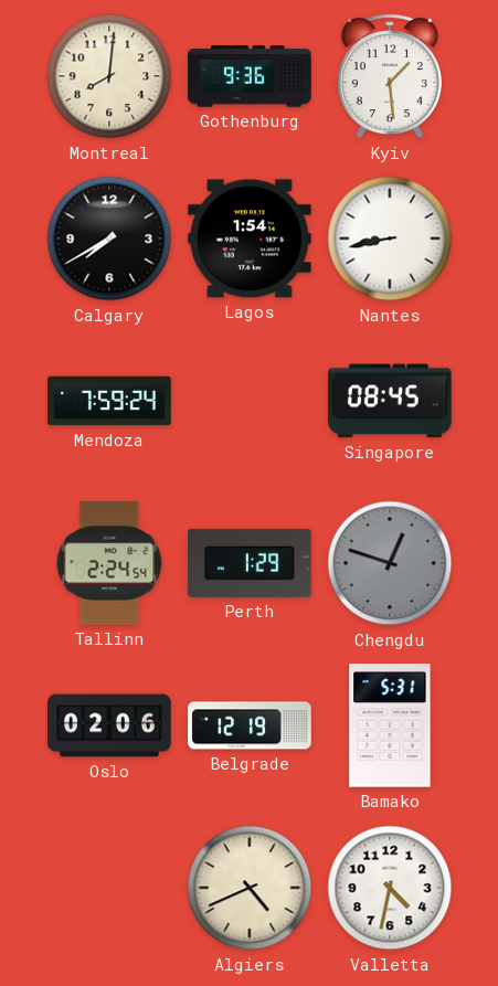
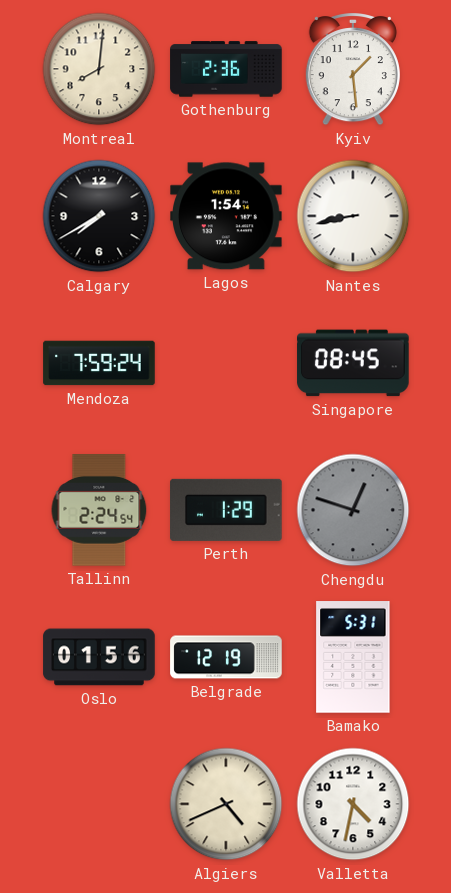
Gothenburg: 9:36 -> 2:36
Oslo: 02:06 -> 01:56
